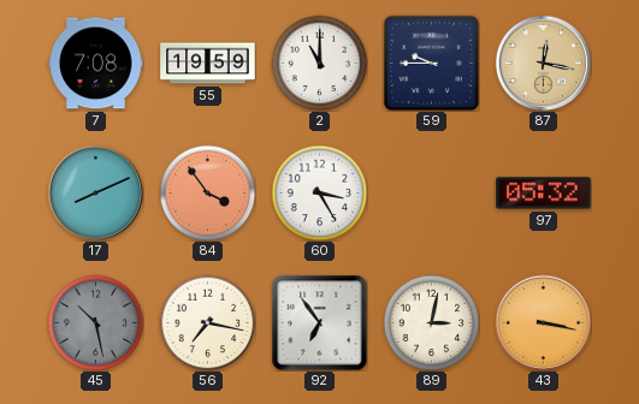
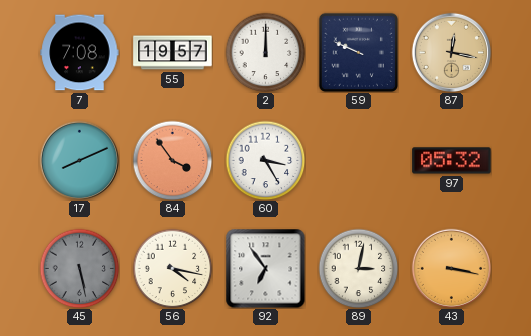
55: 19:59 -> 19:57
2: 11:00 -> 12:00
59: 9:45 -> 9:49
45: 10:28 -> 5:28
56: 7:17 -> 4:17
